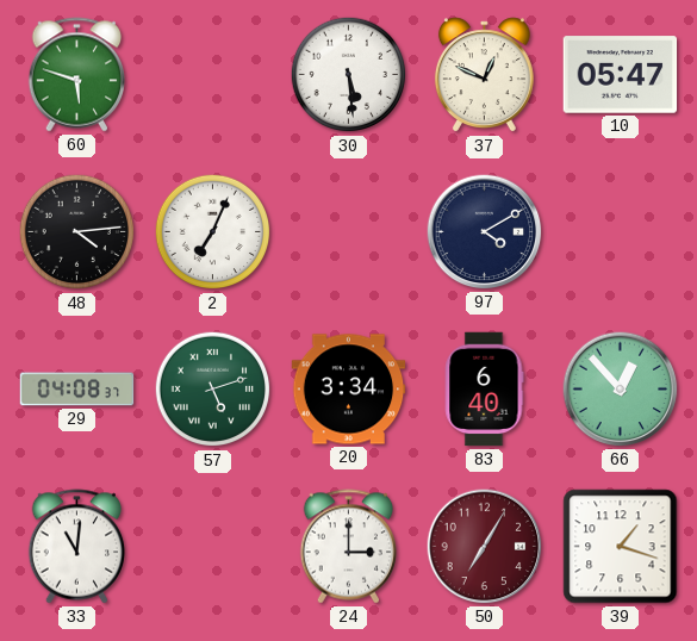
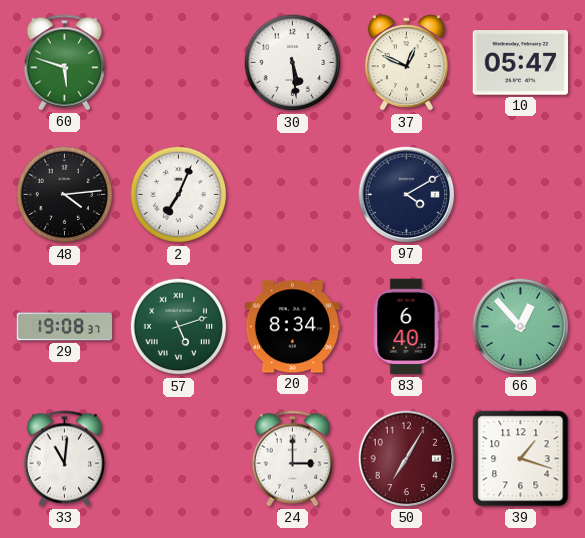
29: 04:08 -> 19:08
20: 3:34 -> 8:34
